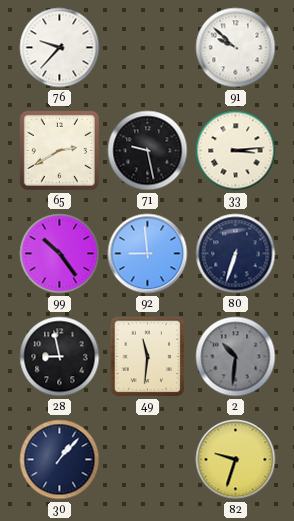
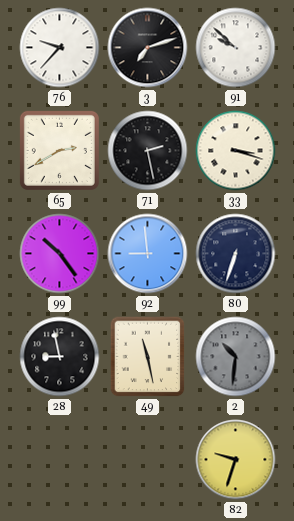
3: none -> 7:12
71: 9:28 -> 2:28
33: 3:14 -> 3:18
49: 11:31 -> 11:28
30: 1:07 -> none
